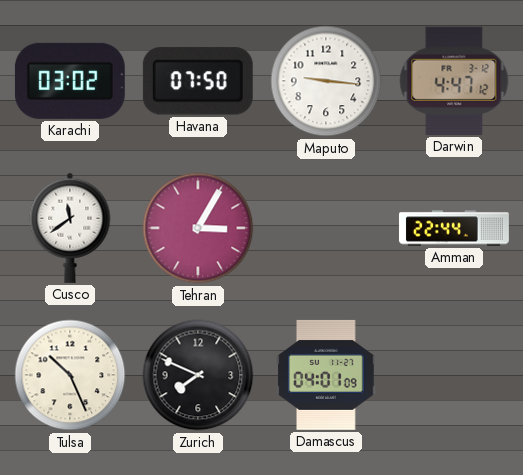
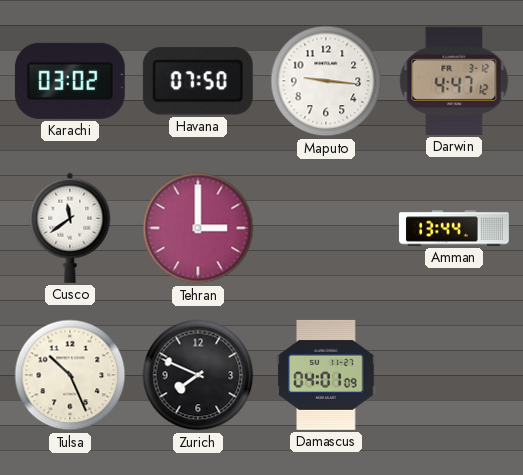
Tehran: 3:05 -> 3:00
Amman: 22:44 -> 13:44
